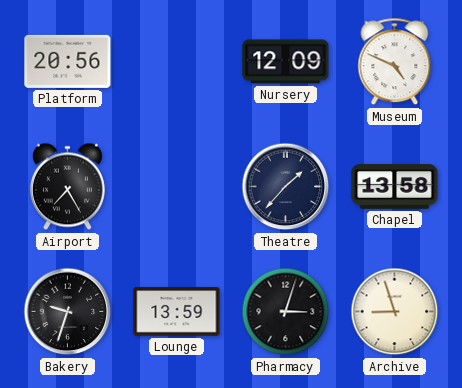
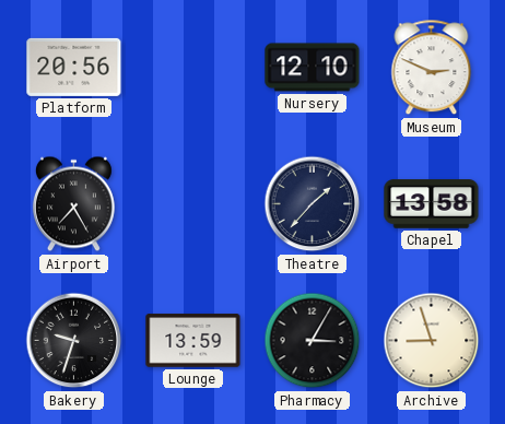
Nursery: 12:09 -> 12:10
Museum: 4:49 -> 2:49
Pharmacy: 3:03 -> 3:05
